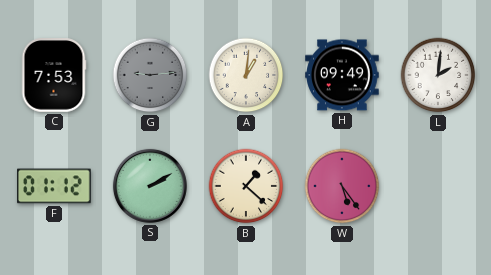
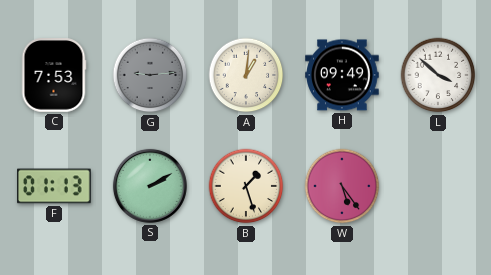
L: 2:01 -> 3:52
F: 01:12 -> 01:13
B: 1:22 -> 1:27
